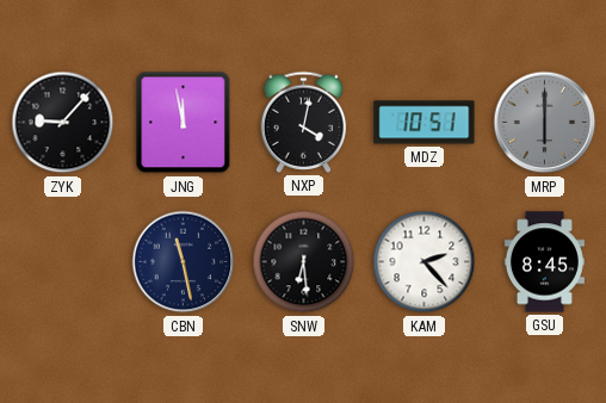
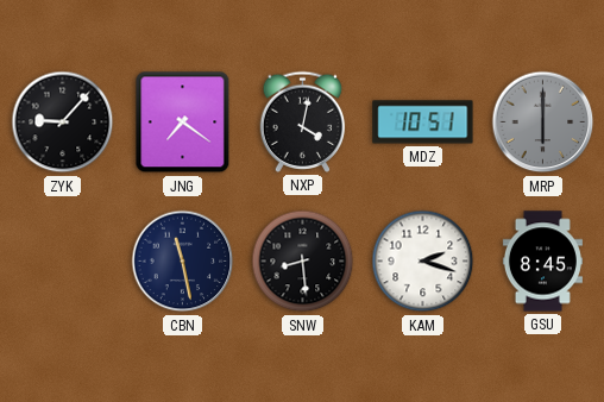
JNG: 11:58 -> 7:21
SNW: 6:29 -> 8:29
KAM: 2:23 -> 2:18
